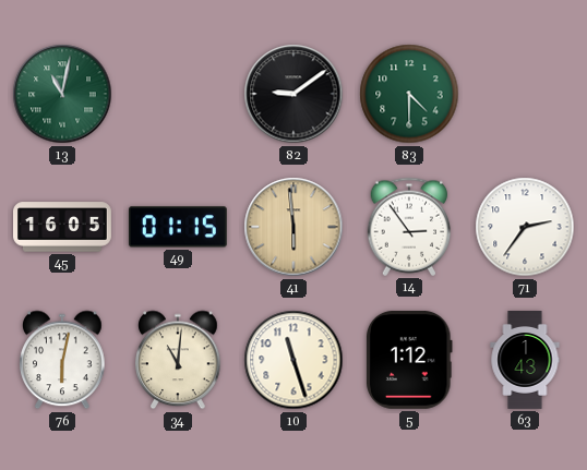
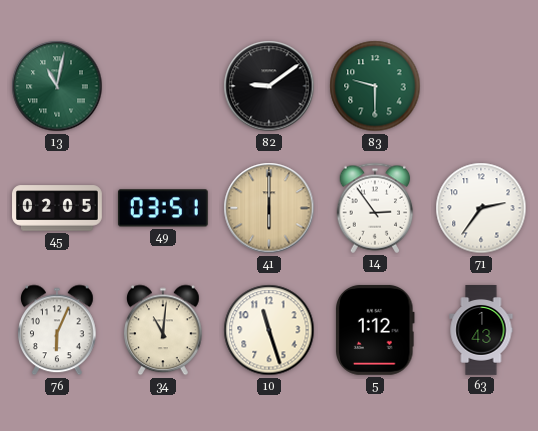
83: 4:30 -> 9:30
45: 16:05 -> 02:05
49: 01:15 -> 03:51
41: 5:59 -> 6:00
76: 6:02 -> 6:04
